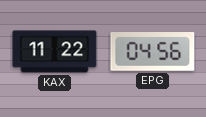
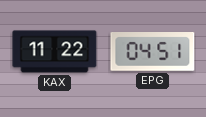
EPG: 04:56 -> 04:51
